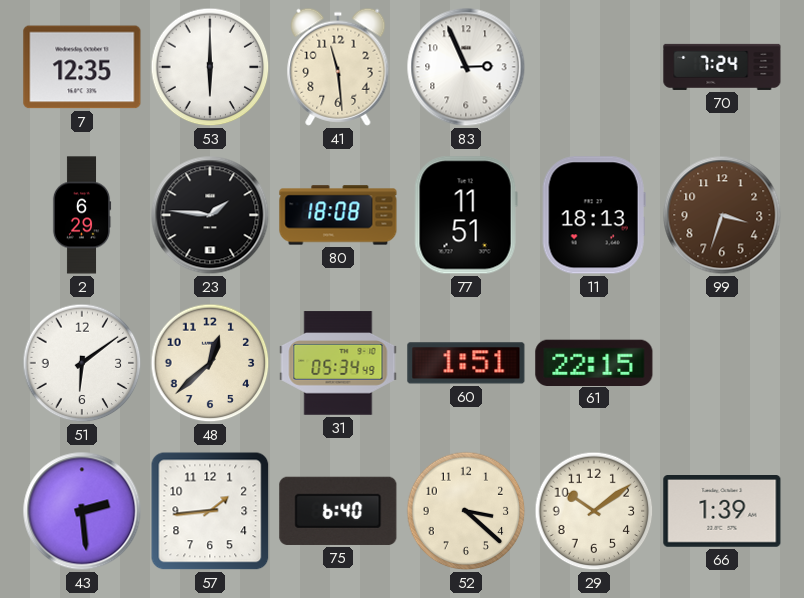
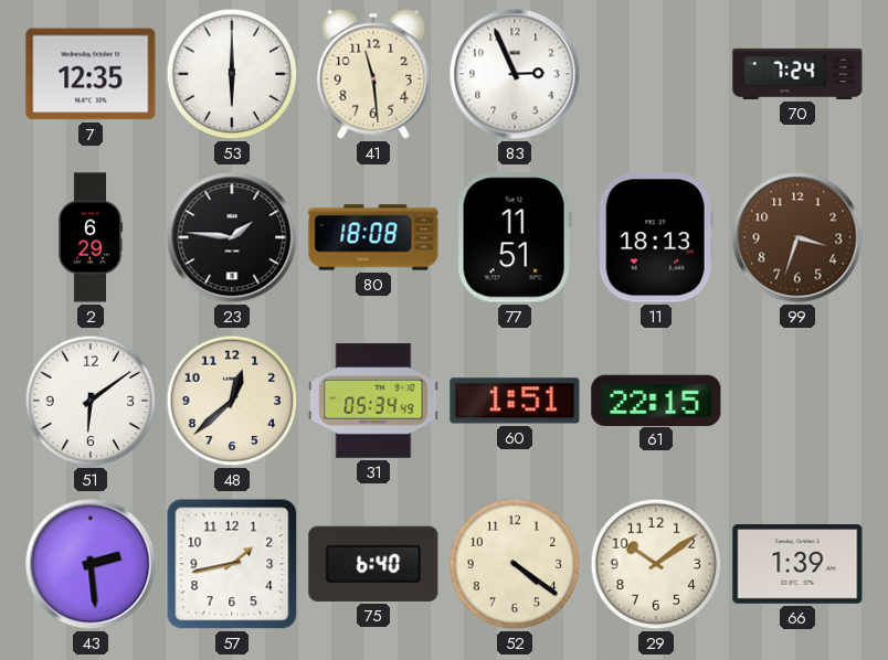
57: 1:44 -> 1:43
52: 3:22 -> 4:21
